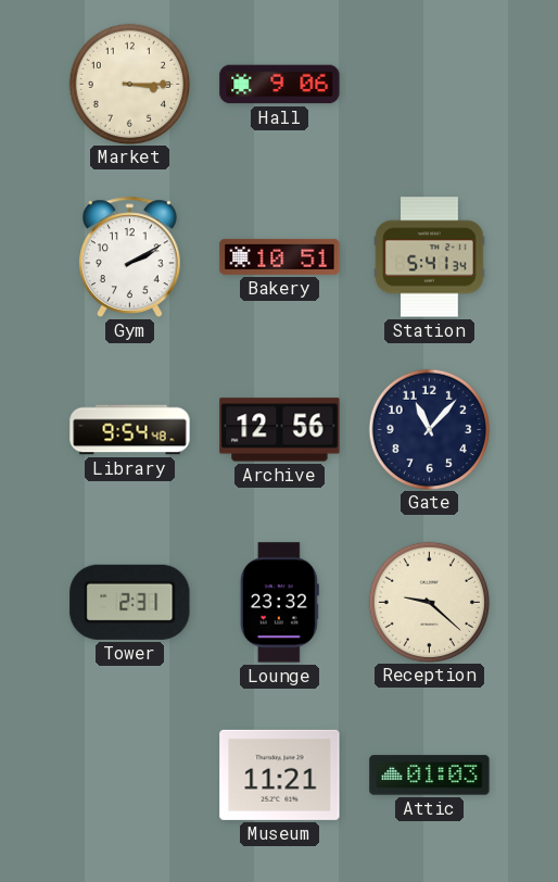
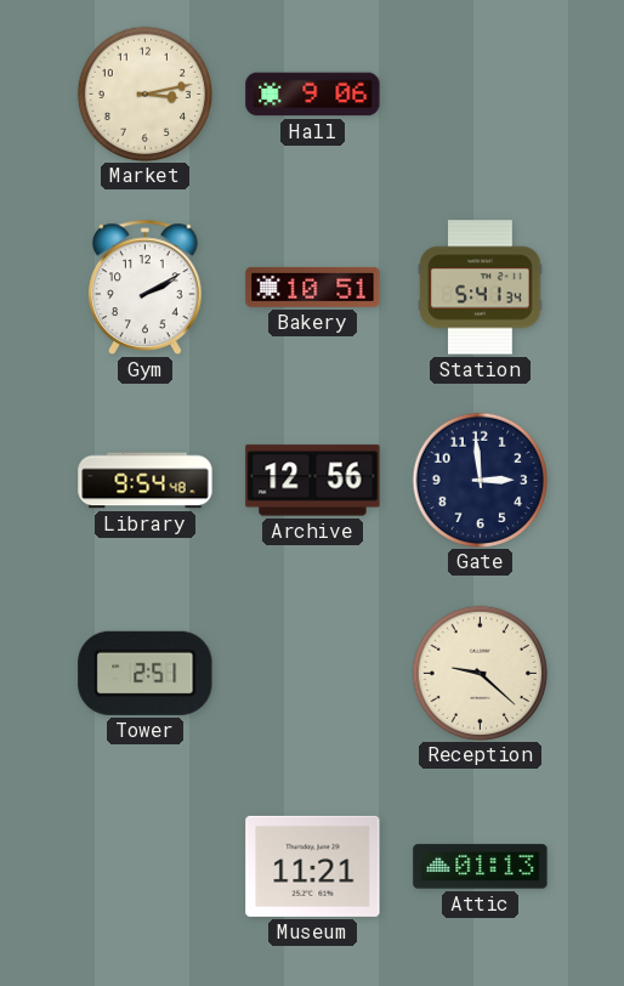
Market: 3:15 -> 3:13
Gate: 11:07 -> 2:59
Tower: 2:31 -> 2:51
Lounge: 23:32 -> none
Attic: 01:03 -> 01:13
